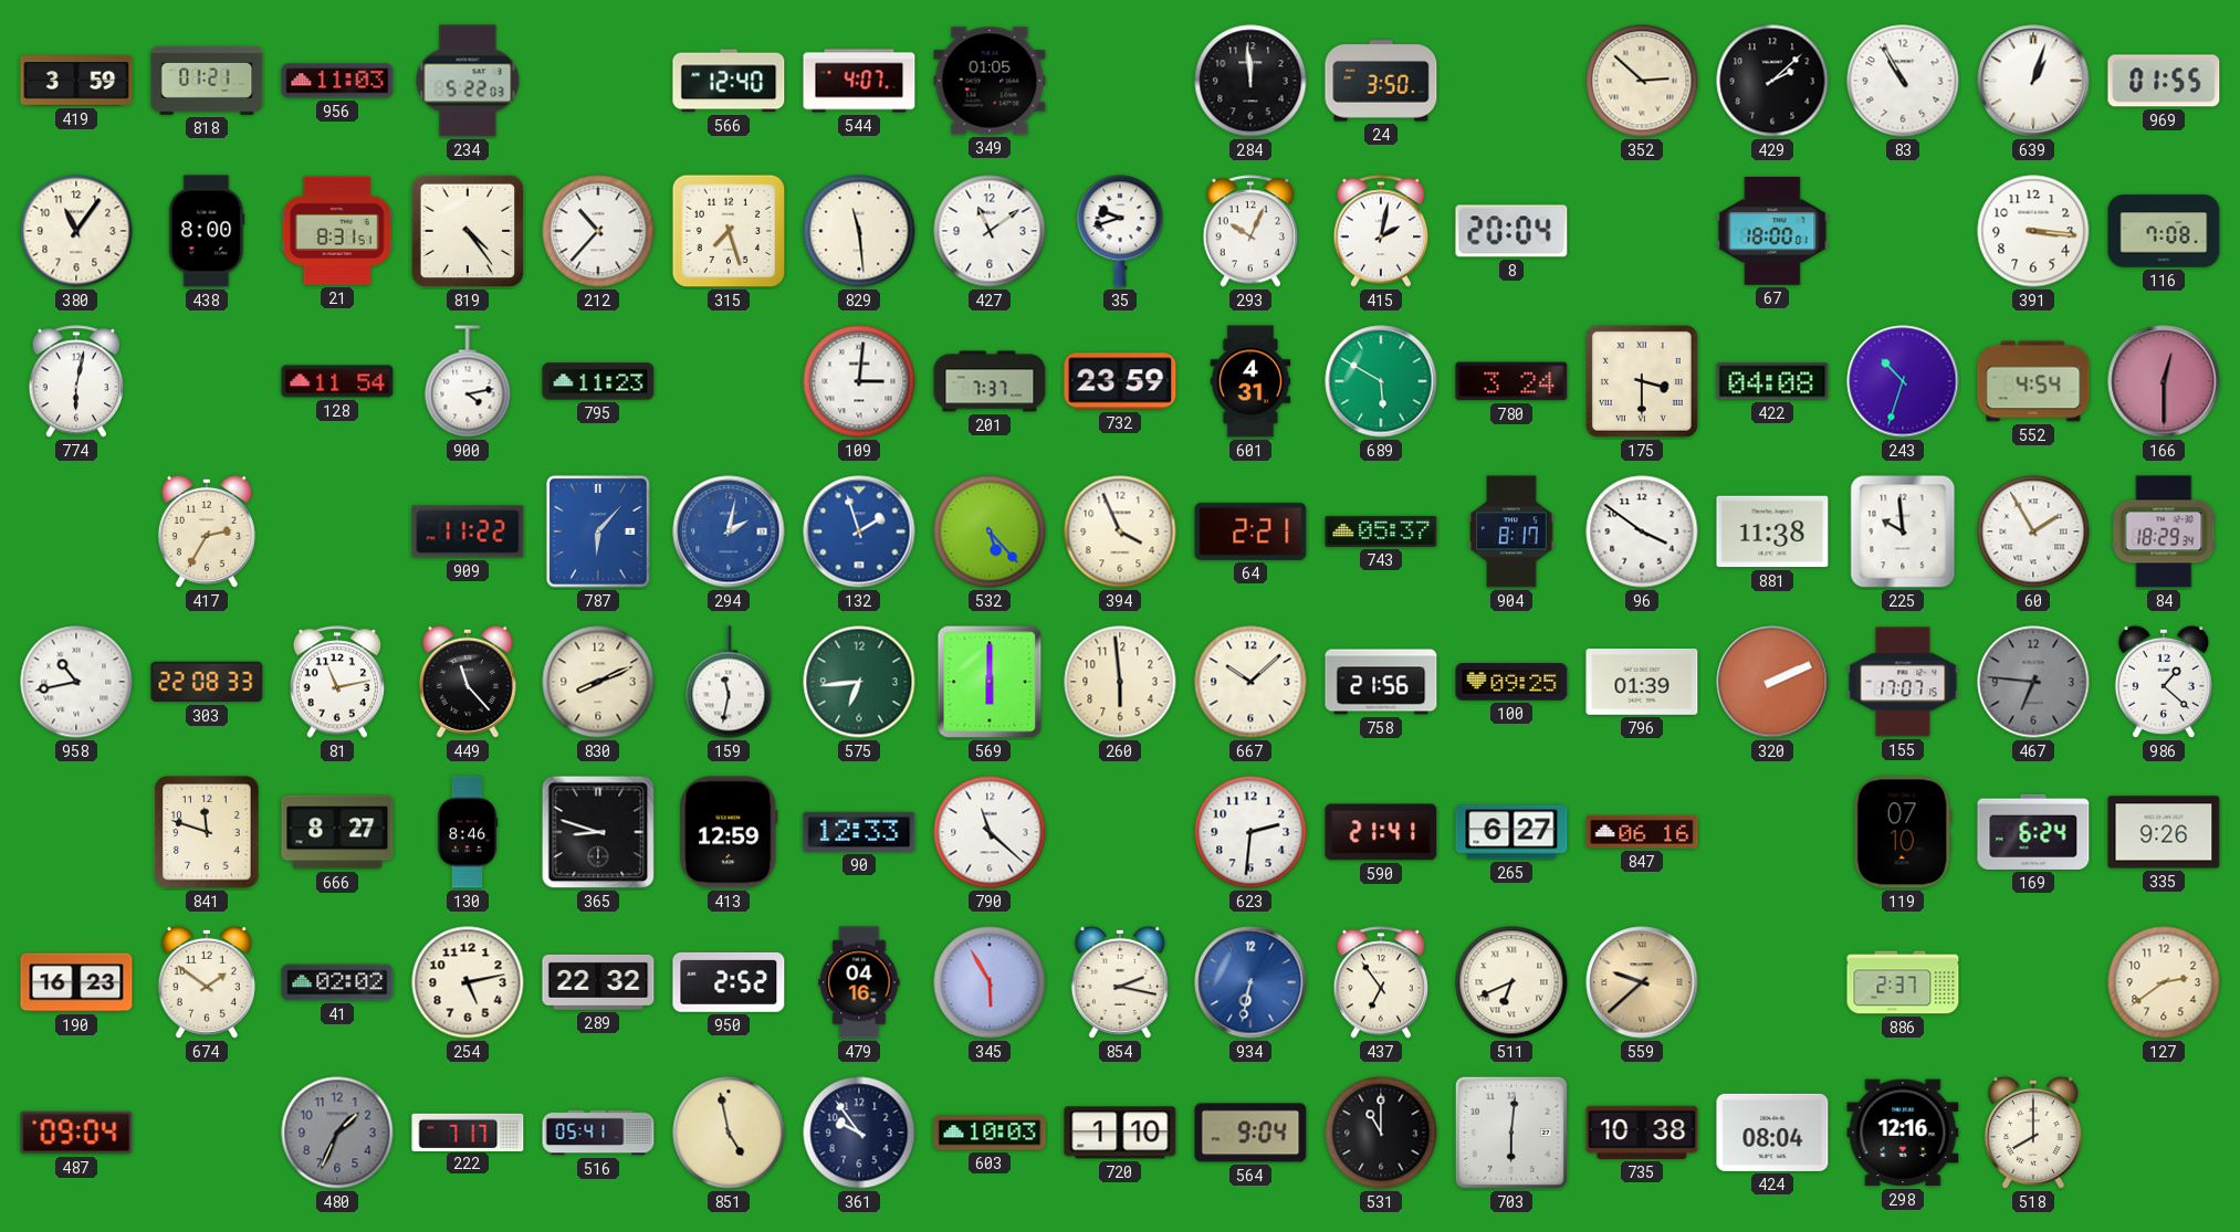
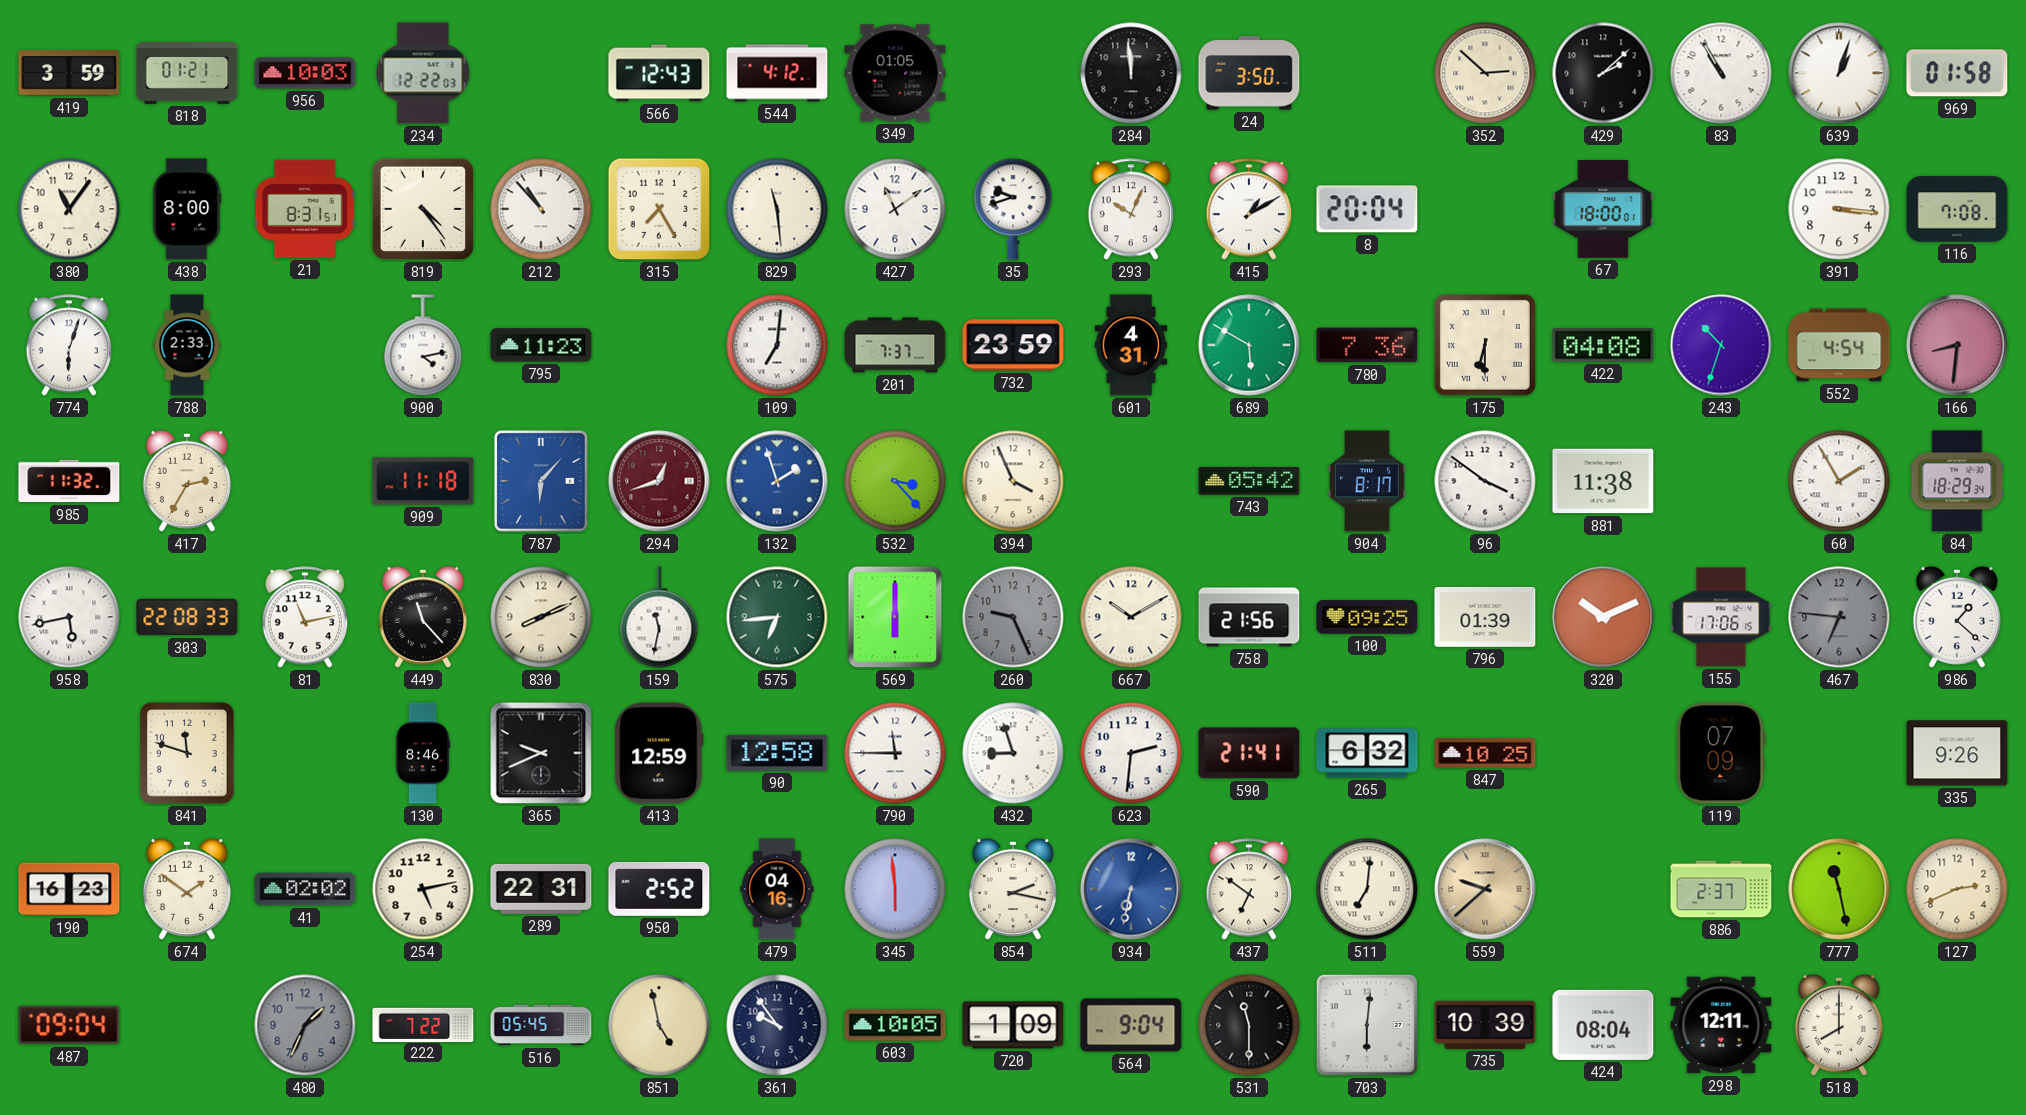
956: 11:03 -> 10:03
234: 5:22 -> 12:22
566: 12:40 -> 12:43
544: 4:07 -> 4:12
969: 01:55 -> 01:58
212: 10:37 -> 10:53
315: 7:27 -> 7:25
415: 2:02 -> 1:10
774: 6:02 -> 6:03
788: none -> 2:33
128: 11:54 -> none
109: 3:01 -> 7:01
780: 3:24 -> 7:36
175: 3:30 -> 6:30
166: 12:30 -> 8:31
985: none -> 11:32
909: 11:22 -> 11:18
294: 2:02 -> 12:42
294 dial: blue -> burgundy
532: 5:23 -> 3:23
64: 2:21 -> none
743: 05:37 -> 05:42
225: 9:59 -> none
958: 10:43 -> 5:43
260: 5:59 -> 9:26
260 dial: cream -> grey
667: 10:08 -> 10:10
320: 2:11 -> 10:11
155: 17:07 -> 17:06
666: 8:27 -> none
365: 8:48 -> 9:41
90: 12:33 -> 12:58
790: 11:22 -> 11:45
432: none -> 8:57
265: 6:27 -> 6:32
847: 06:16 -> 10:25
119: 07:10 -> 07:09
169: 6:24 -> none
289: 22:32 -> 22:31
345: 5:55 -> 5:59
437: 6:54 -> 6:51
511: 6:41 -> 7:01
777: none -> 11:28
127: 2:39 -> 2:41
222: 7:17 -> 7:22
516: 05:41 -> 05:45
603: 10:03 -> 10:05
720: 1:10 -> 1:09
531: 11:00 -> 11:30
735: 10:38 -> 10:39
298: 12:16 -> 12:11
